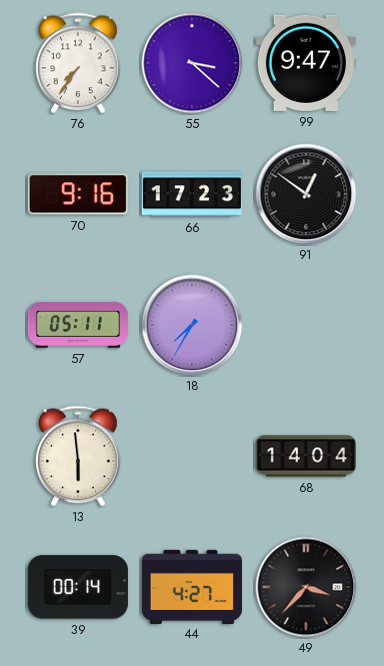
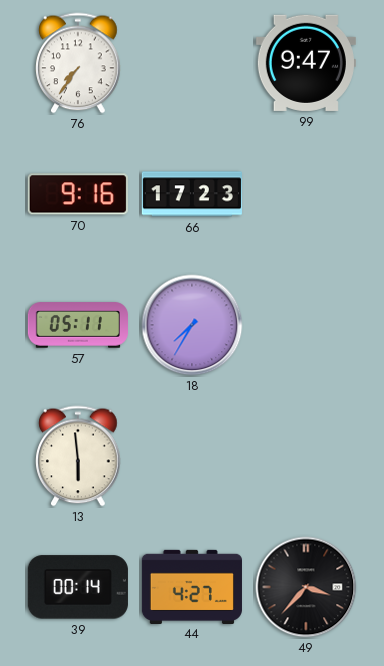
55: 3:22 -> none
91: 12:51 -> none
68: 14:04 -> none
